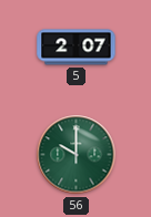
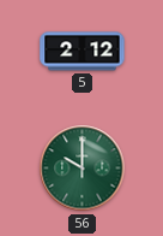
5: 2:07 -> 2:12
